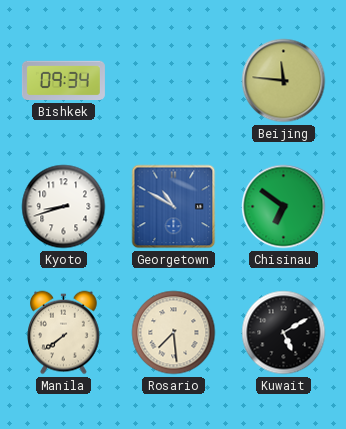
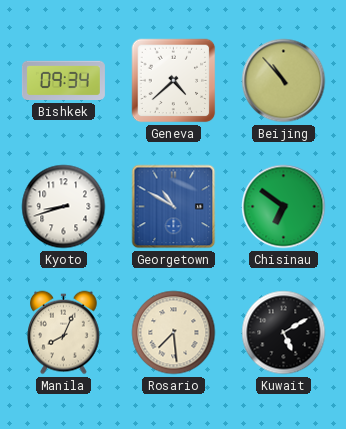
Geneva: none -> 4:38
Beijing: 11:46 -> 10:53
Manila: 7:39 -> 8:04
